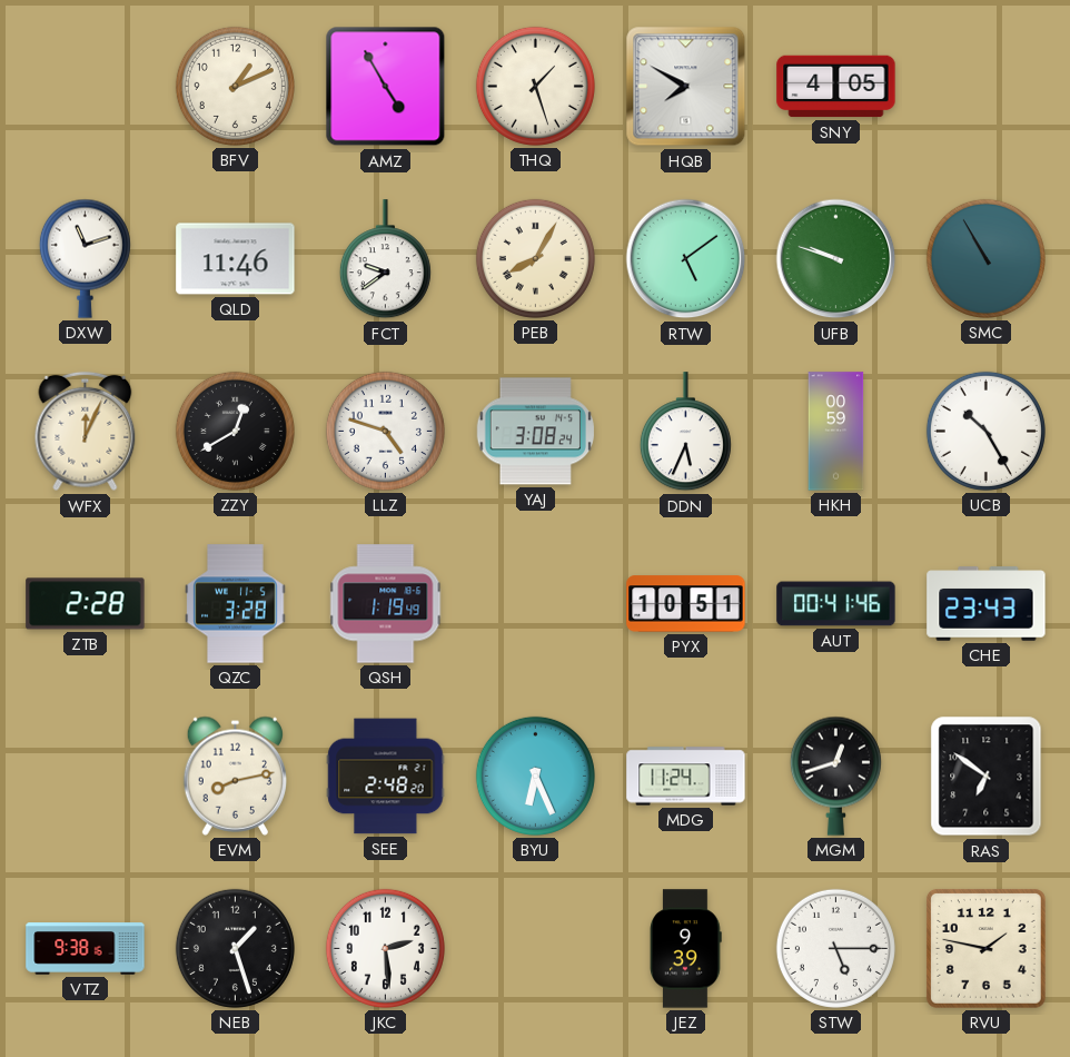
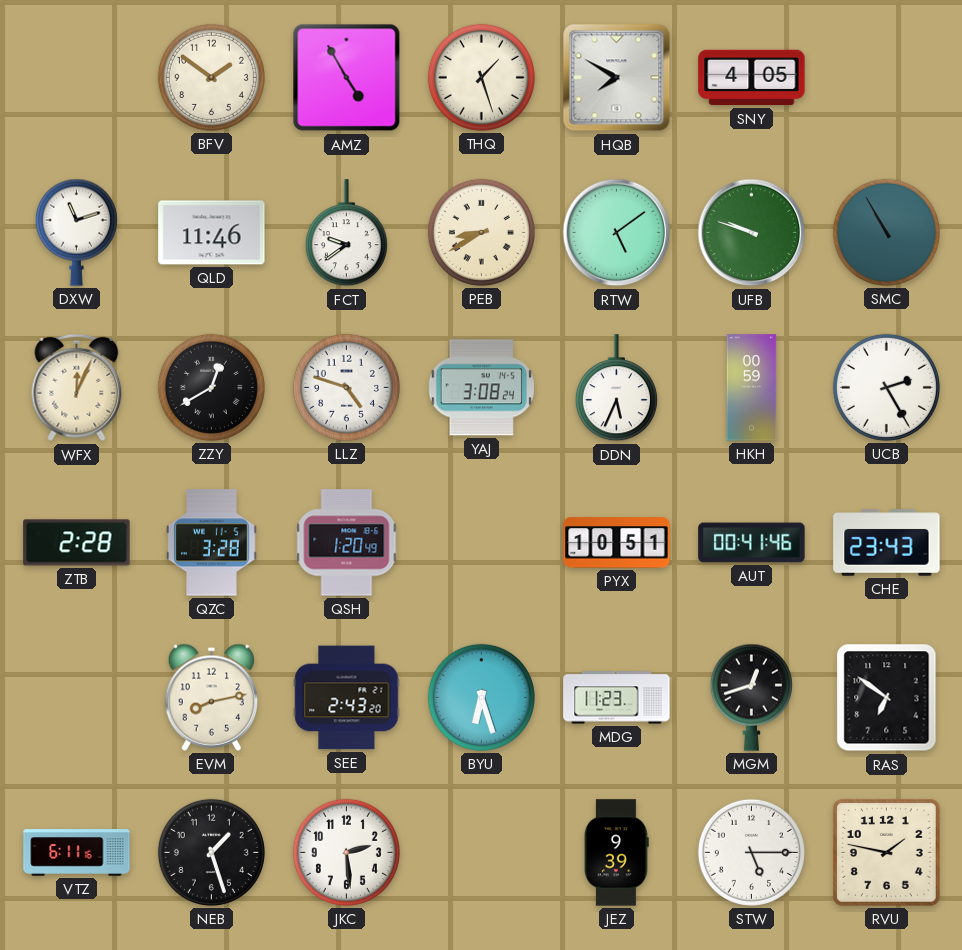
BFV: 1:11 -> 1:51
PEB: 8:05 -> 8:40
UCB: 10:25 -> 2:25
QSH: 1:19 -> 1:20
SEE: 2:48 -> 2:43
BYU: 6:26 -> 6:27
MDG: 11:24 -> 11:23
VTZ: 9:38 -> 6:11
